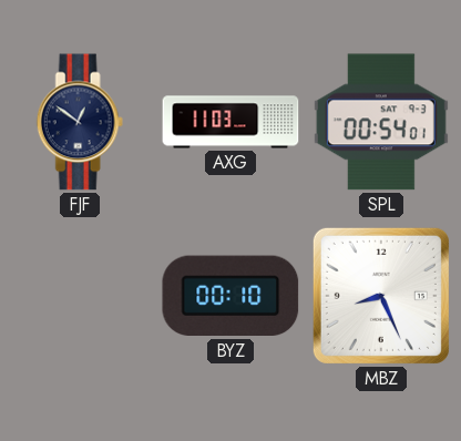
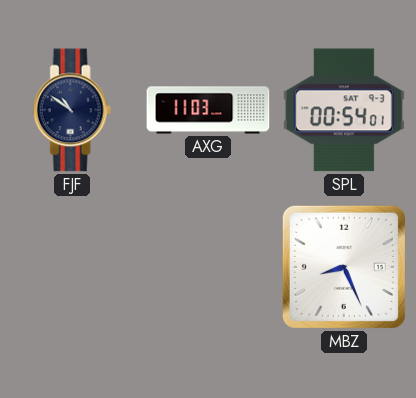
FJF: 12:51 -> 10:51
BYZ: 00:10 -> none
